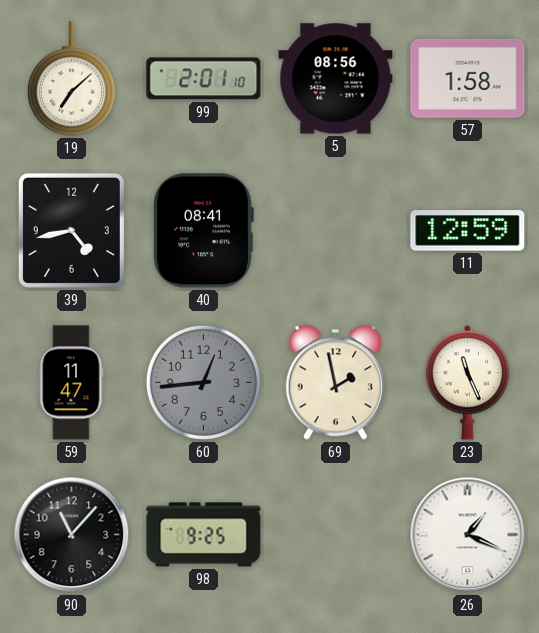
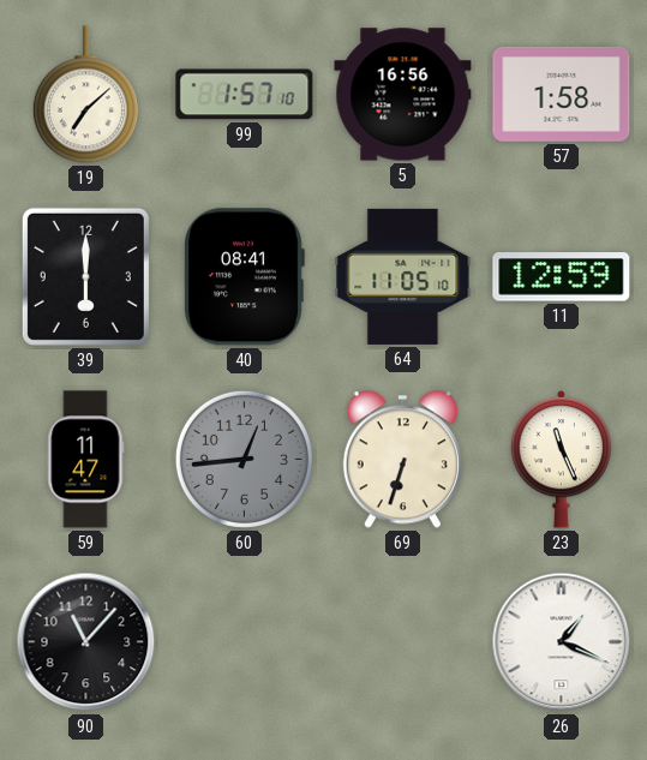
99: 2:01 -> 1:57
5: 08:56 -> 16:56
39: 4:43 -> 6:00
64: none -> 11:05
69: 1:58 -> 6:33
98: 9:25 -> none
